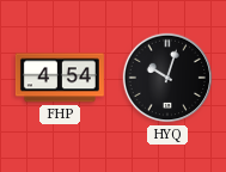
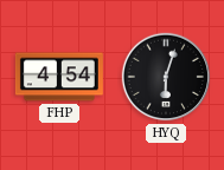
HYQ: 10:03 -> 6:03
